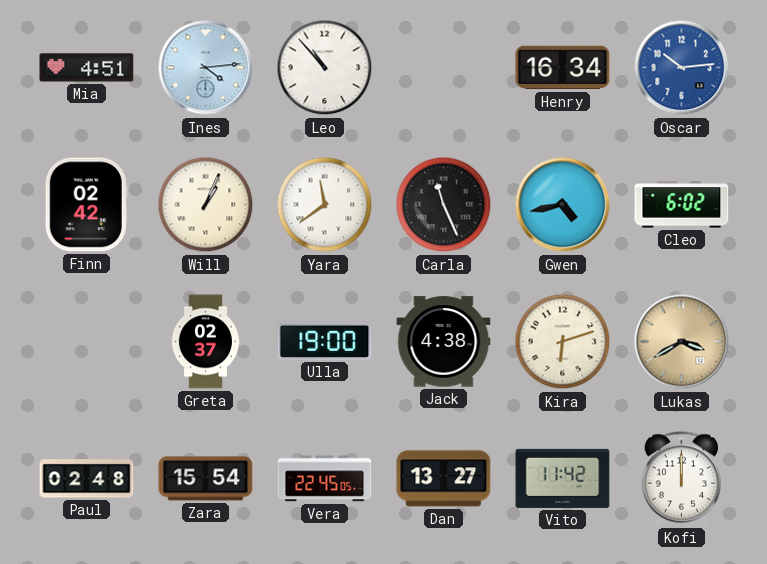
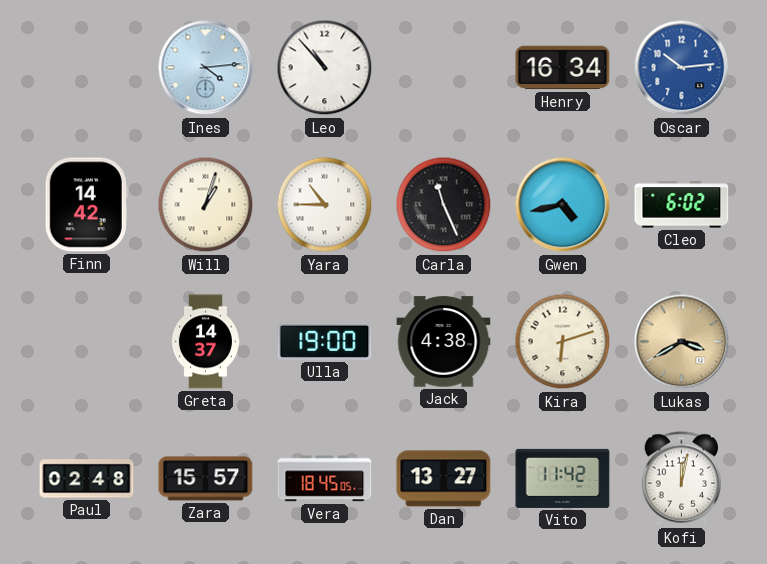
Mia: 4:51 -> none
Finn: 02:42 -> 14:42
Will: 1:04 -> 1:03
Yara: 11:39 -> 10:45
Greta: 02:37 -> 14:37
Zara: 15:54 -> 15:57
Vera: 22:45 -> 18:45
Kofi: 12:00 -> 12:02
